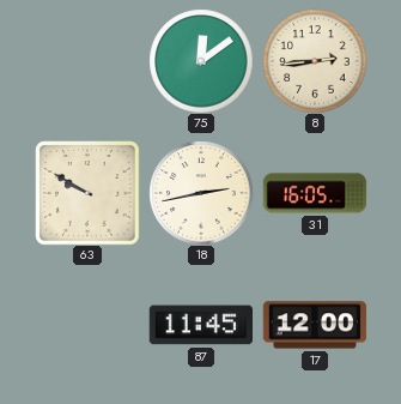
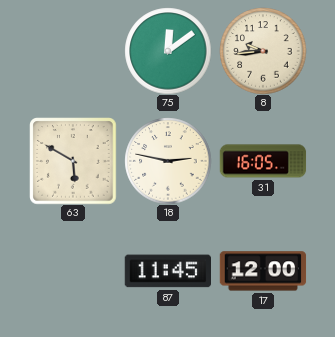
8: 2:44 -> 9:44
63: 9:50 -> 5:50
18: 2:43 -> 2:47
